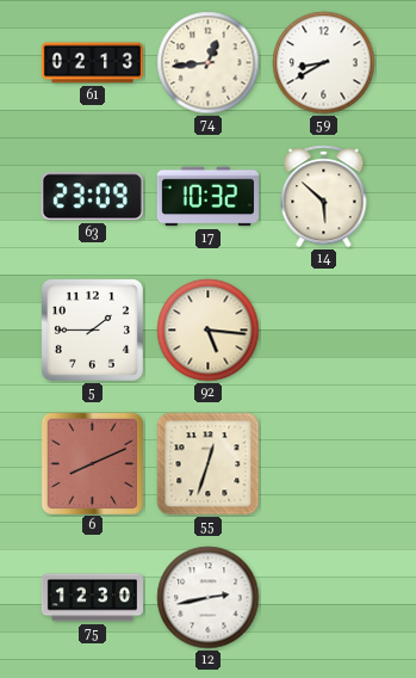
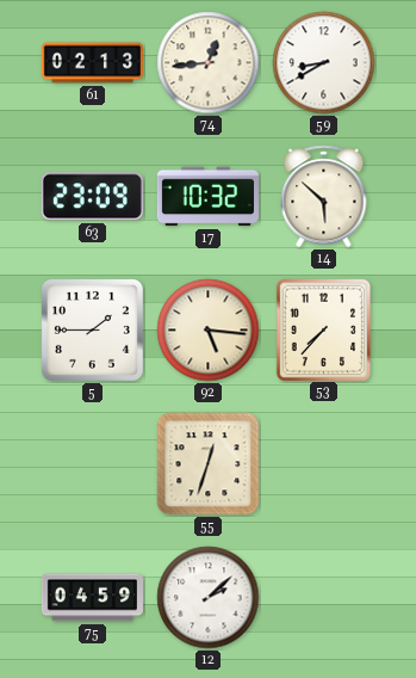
53: none -> 7:37
6: 8:11 -> none
75: 12:30 -> 04:59
12: 2:43 -> 2:08
